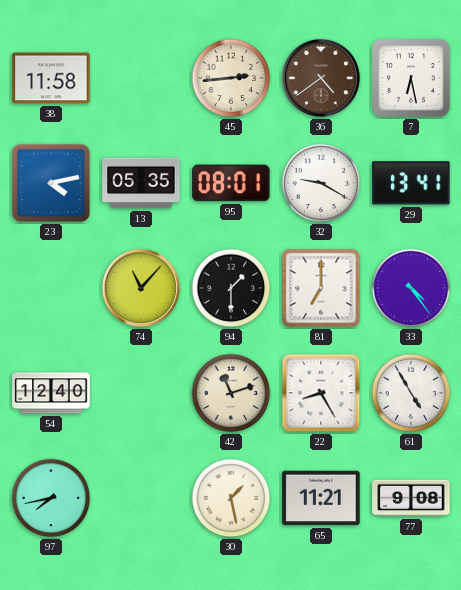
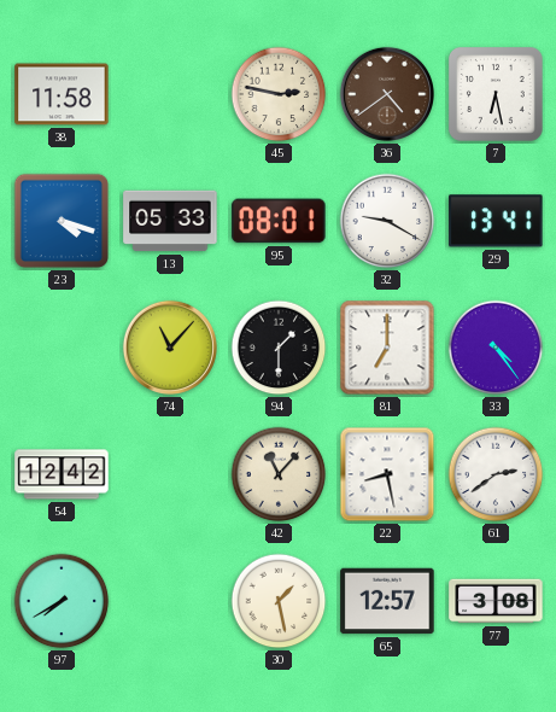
45: 2:44 -> 2:47
23: 4:13 -> 4:18
13: 05:35 -> 05:33
54: 12:40 -> 12:42
42: 11:12 -> 11:07
22: 8:25 -> 8:28
61: 4:55 -> 2:39
97: 7:43 -> 7:40
65: 11:21 -> 12:57
77: 9:08 -> 3:08
